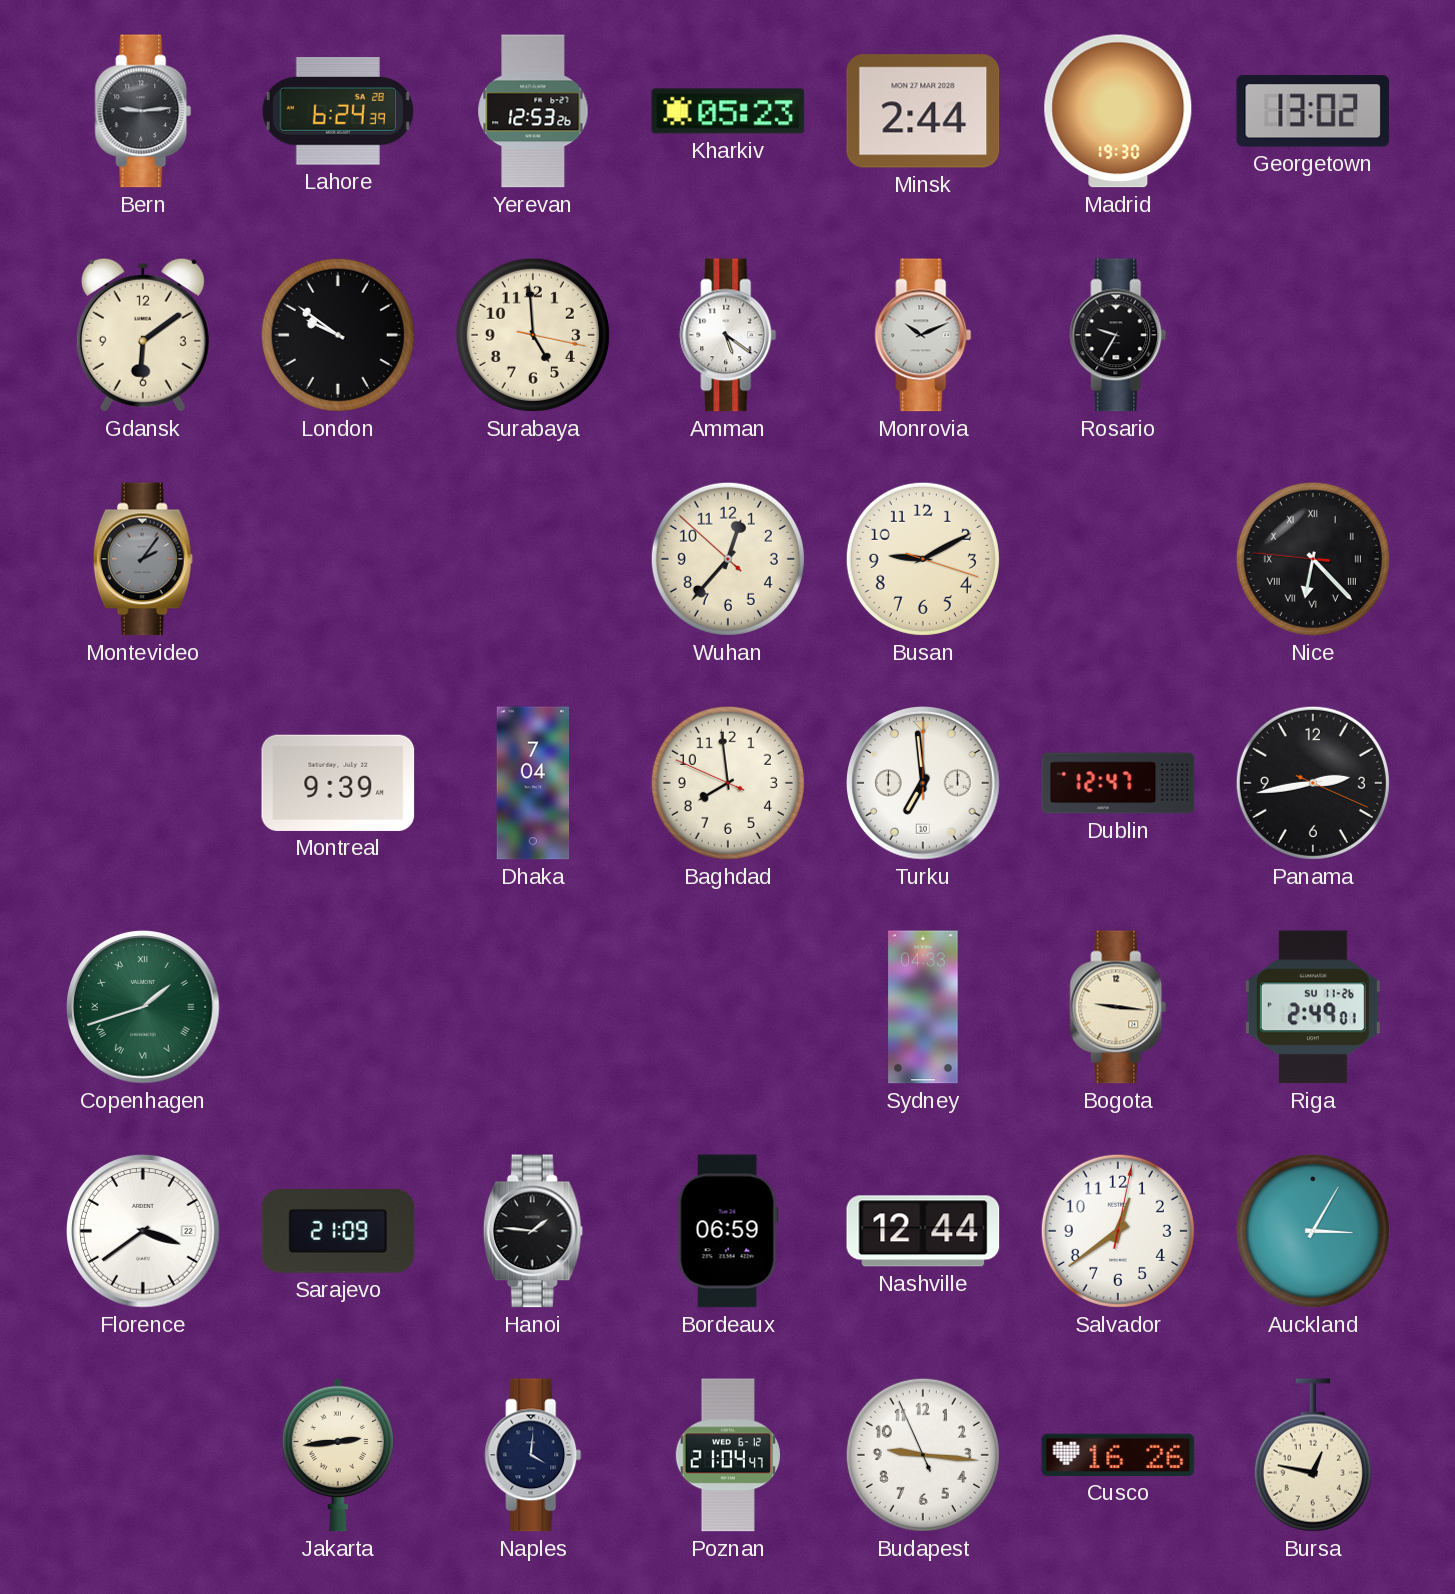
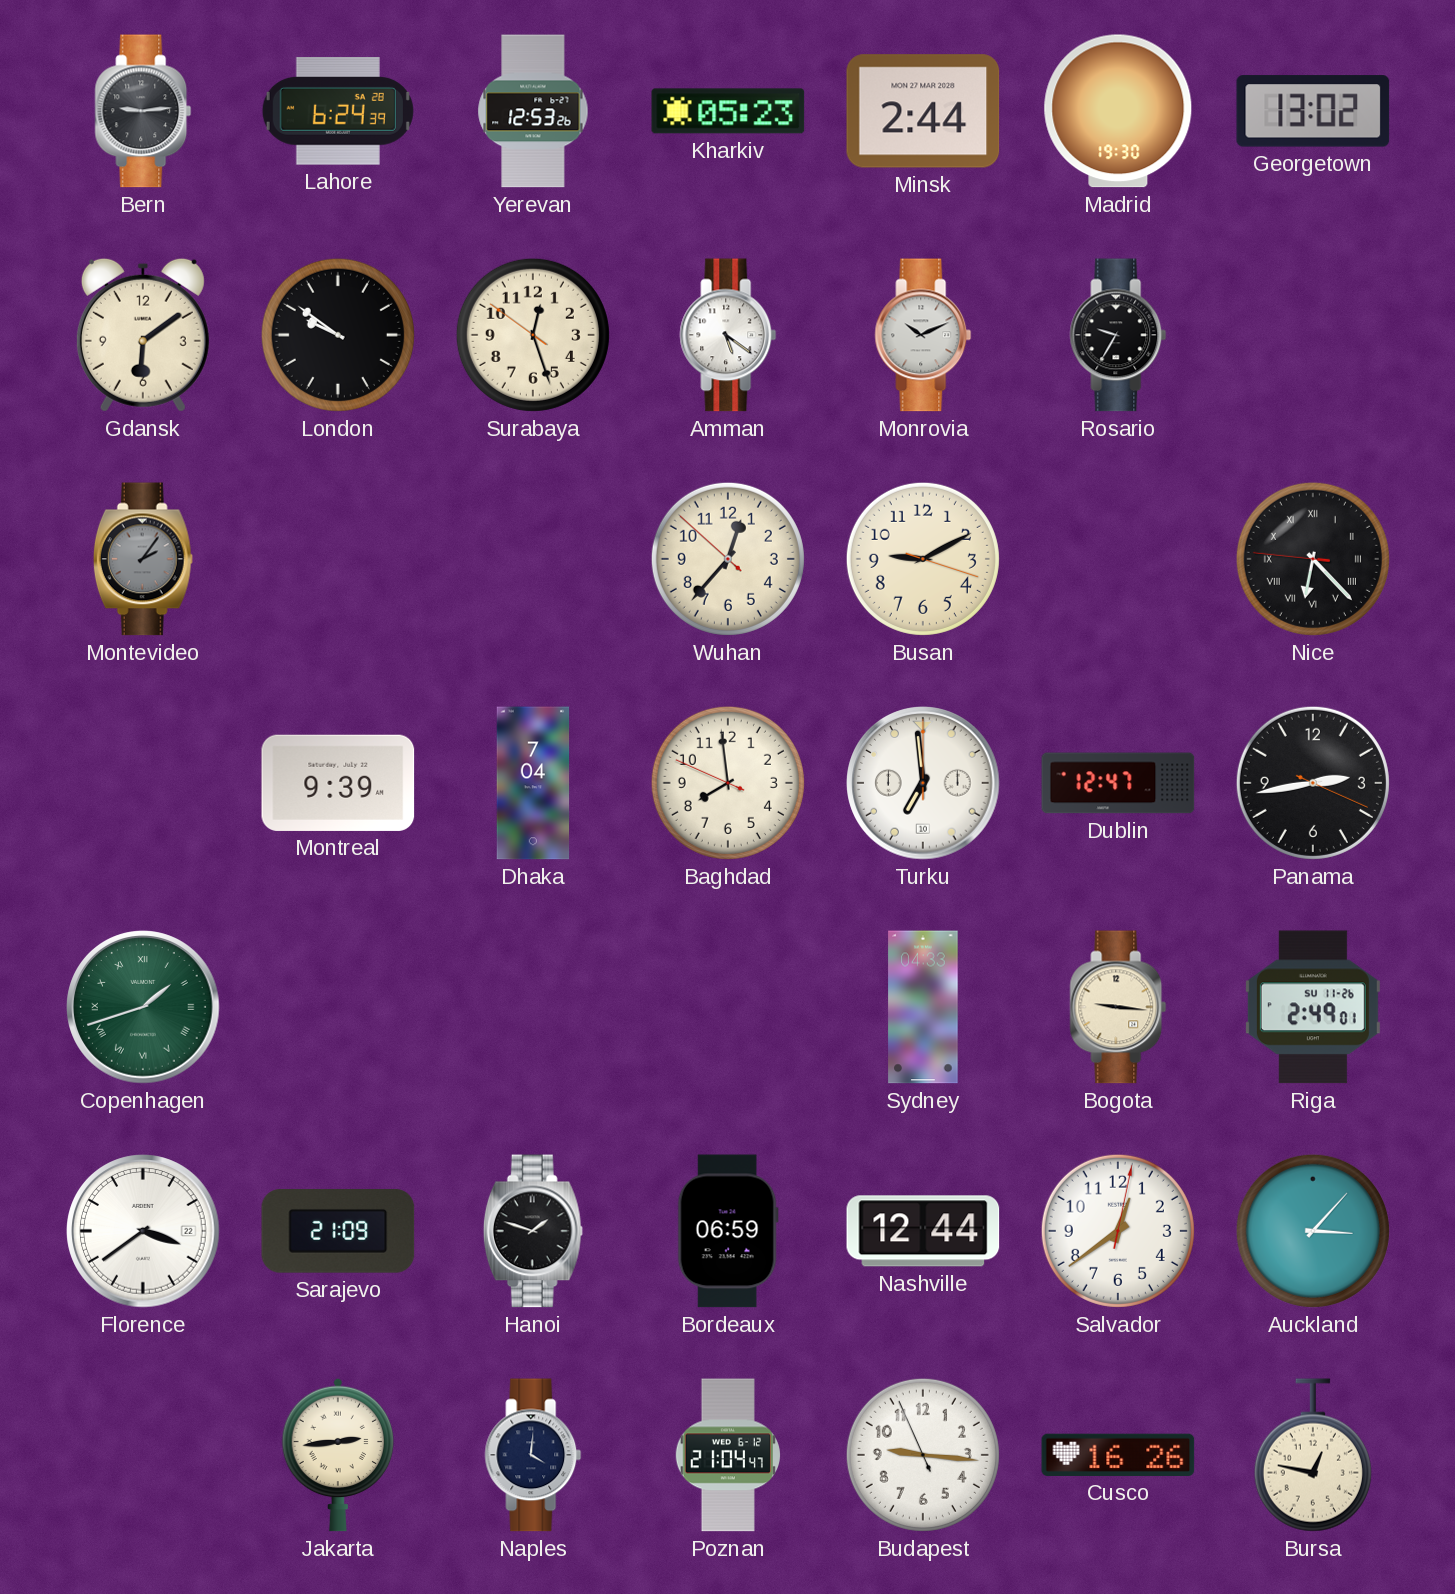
Surabaya: 4:59 -> 12:26
Hanoi: 1:46 -> 1:48
Auckland: 3:05 -> 3:07
